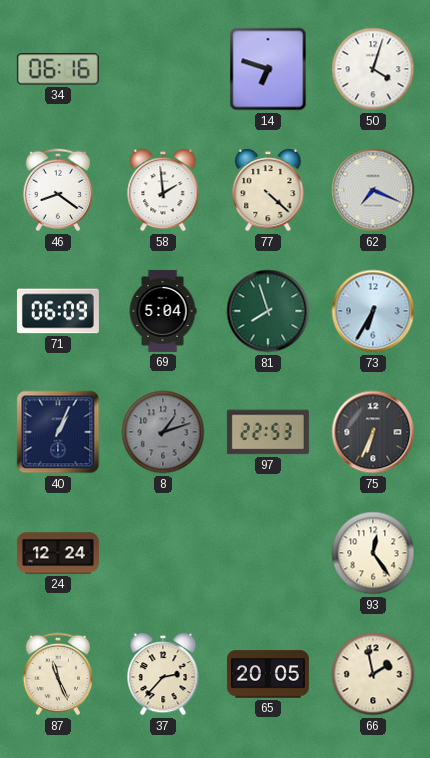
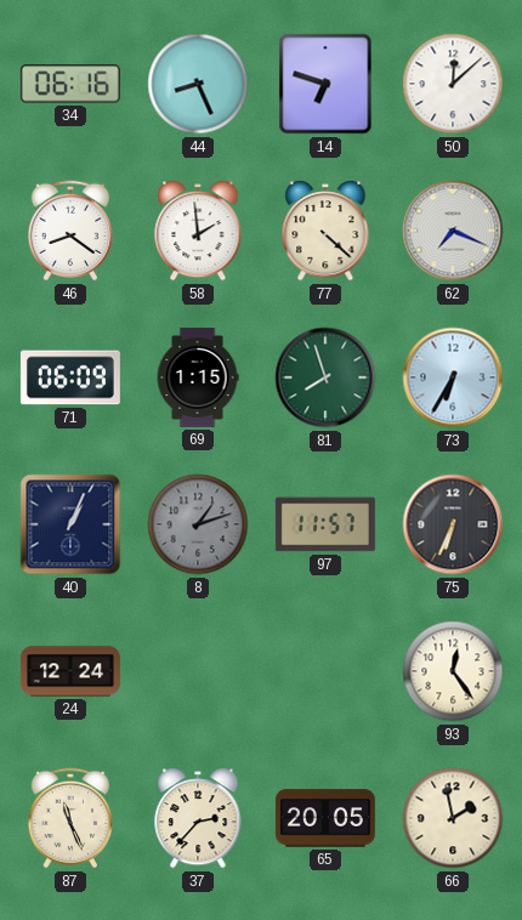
44: none -> 8:26
50: 4:03 -> 12:08
69: 5:04 -> 1:15
97: 22:53 -> 11:57
